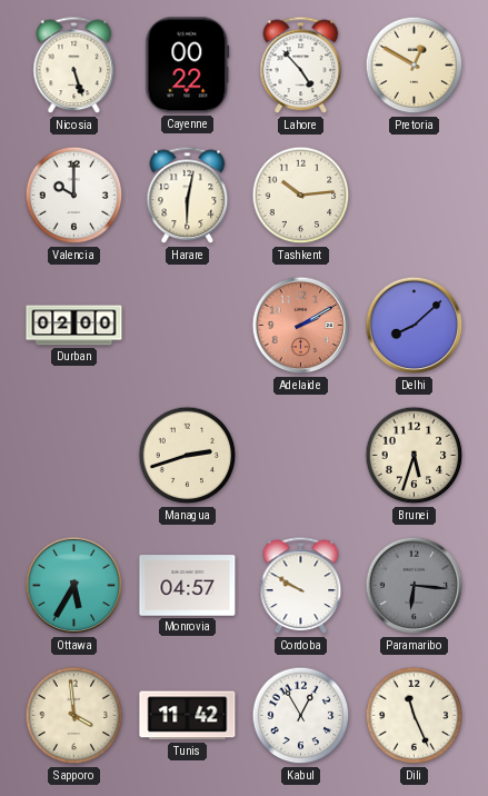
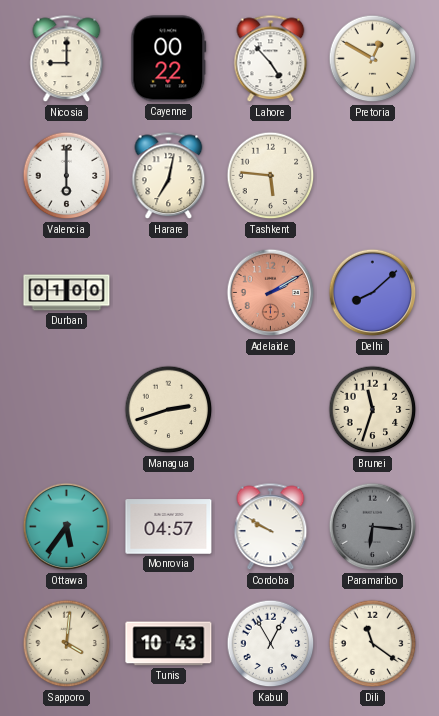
Nicosia: 5:27 -> 9:00
Valencia: 10:00 -> 6:00
Harare: 6:02 -> 7:02
Tashkent: 10:14 -> 5:46
Durban: 02:00 -> 01:00
Brunei: 5:33 -> 11:33
Ottawa: 5:35 -> 5:36
Sapporo: 3:59 -> 4:01
Tunis: 11:42 -> 10:43
Dili: 11:26 -> 11:21
